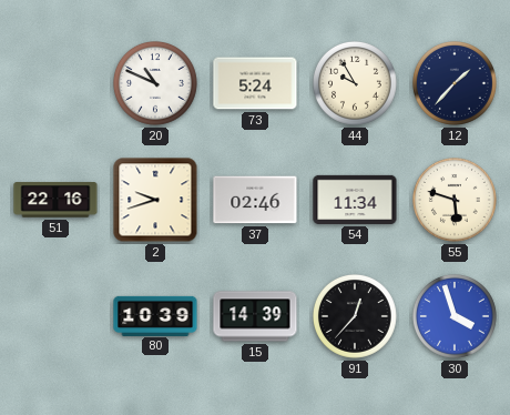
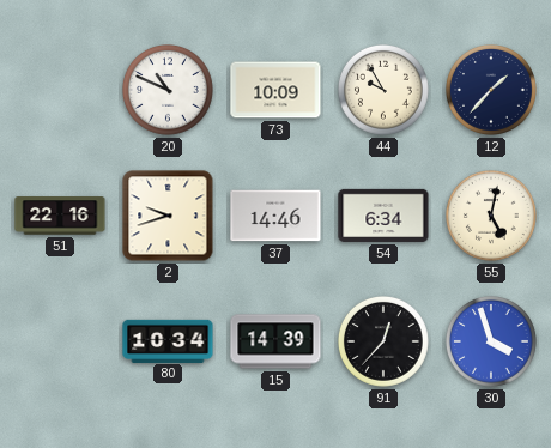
73: 5:24 -> 10:09
37: 02:46 -> 14:46
54: 11:34 -> 6:34
55: 5:48 -> 5:02
80: 10:39 -> 10:34
